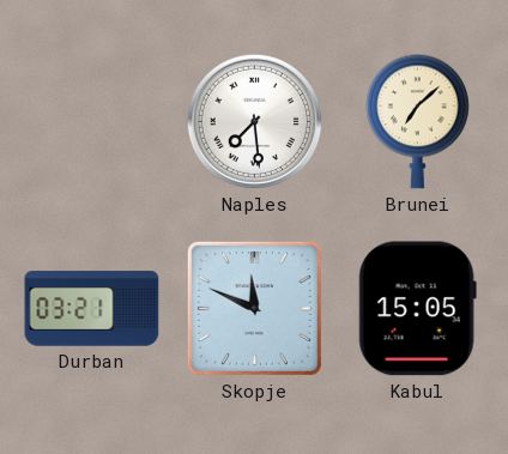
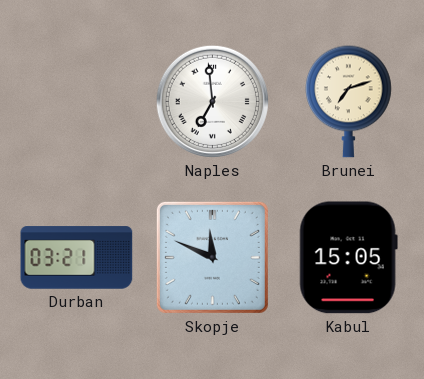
Naples: 7:29 -> 6:59
Brunei: 7:08 -> 7:12
